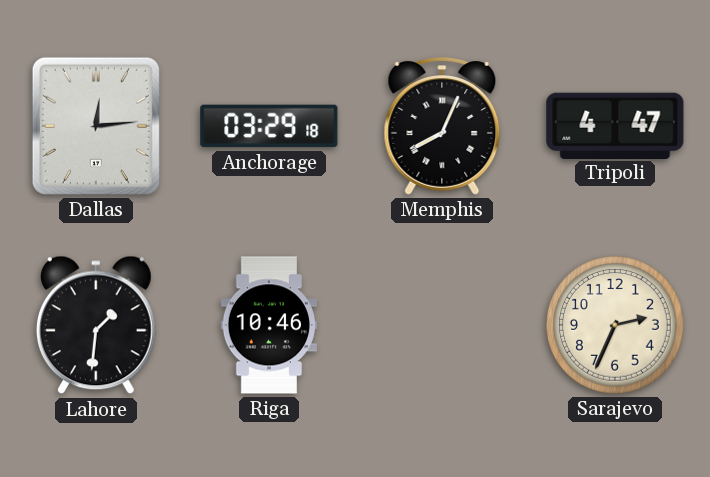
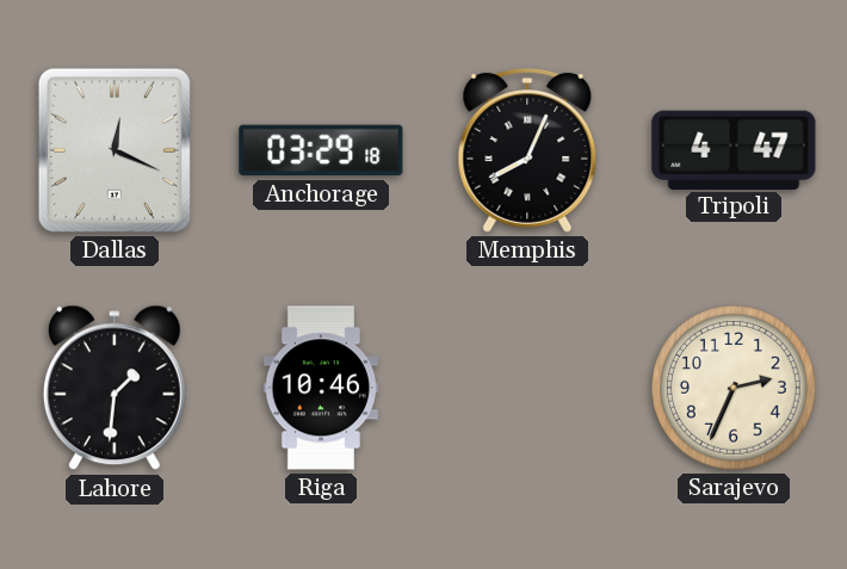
Dallas: 12:14 -> 12:19
